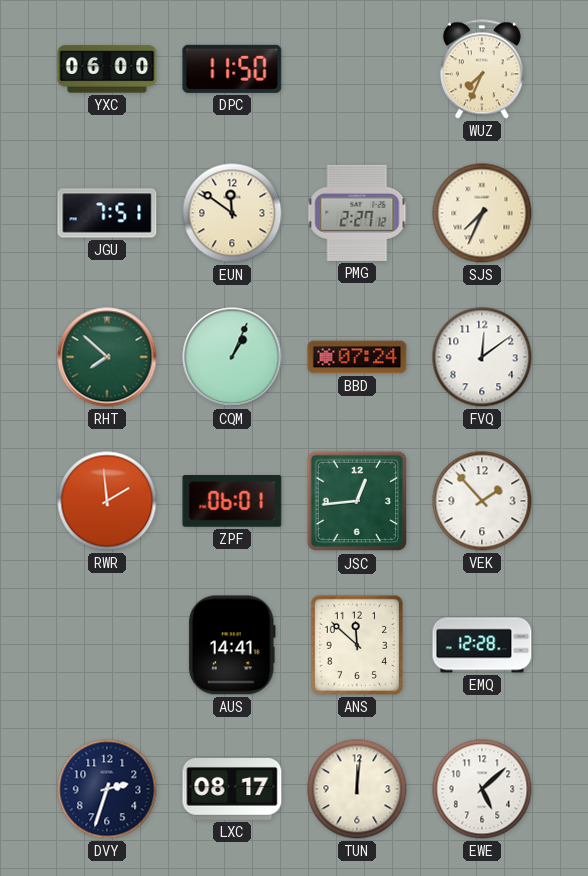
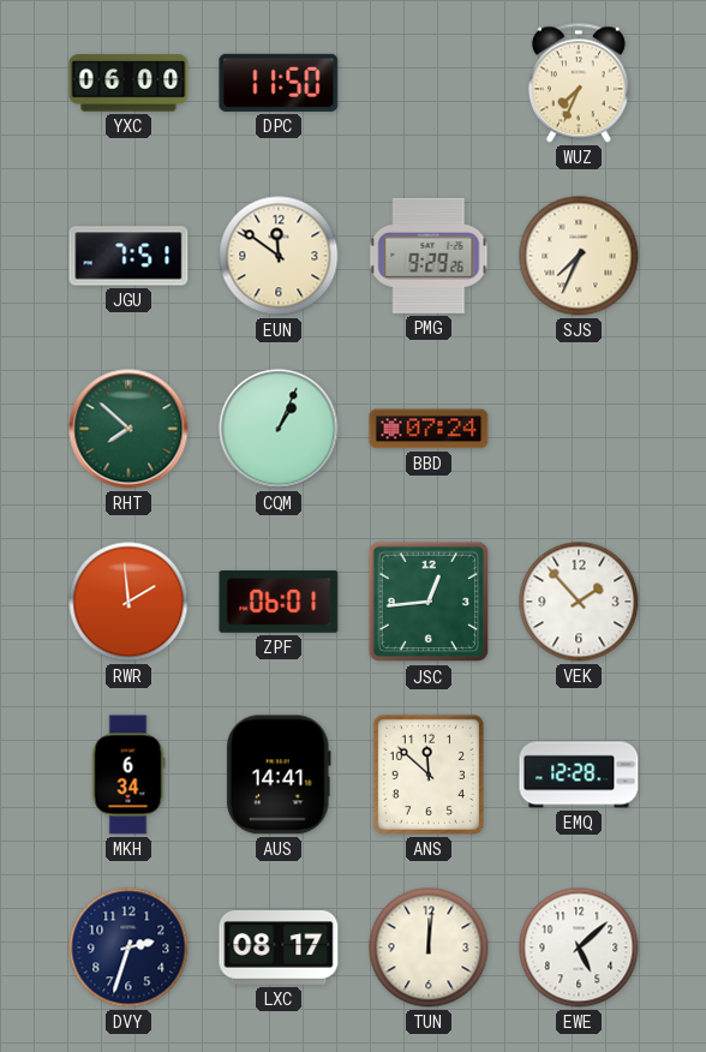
PMG: 2:27 -> 9:29
FVQ: 12:09 -> none
MKH: none -> 6:34
